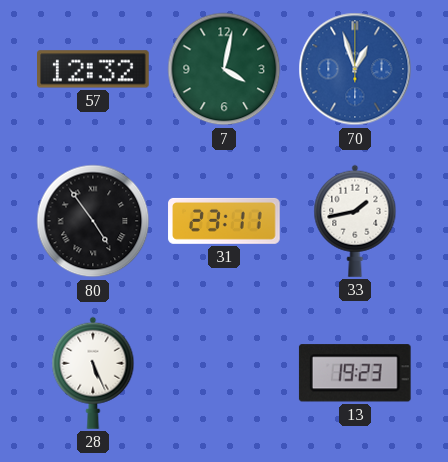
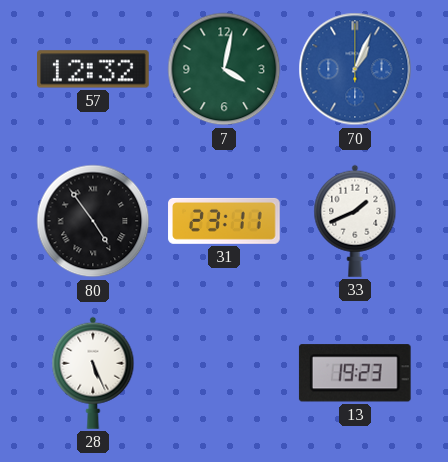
70: 12:57 -> 1:04
33: 1:43 -> 1:41
